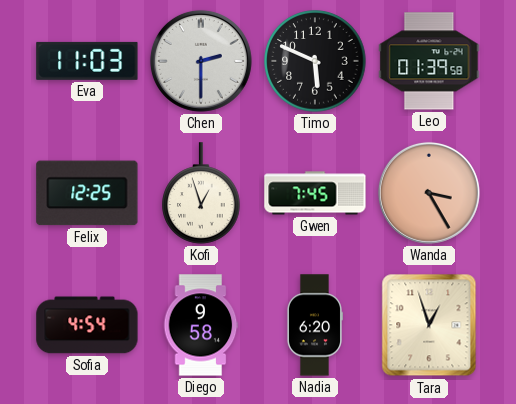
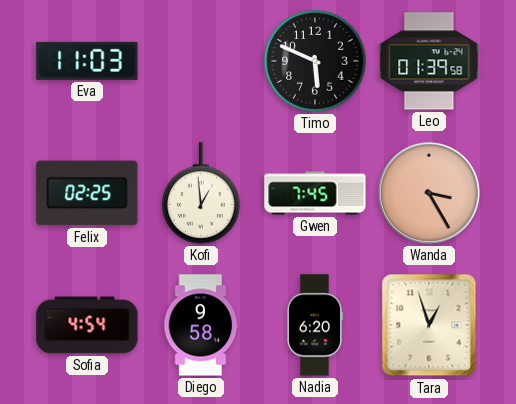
Chen: 2:30 -> none
Felix: 12:25 -> 02:25
Kofi: 12:57 -> 12:59
